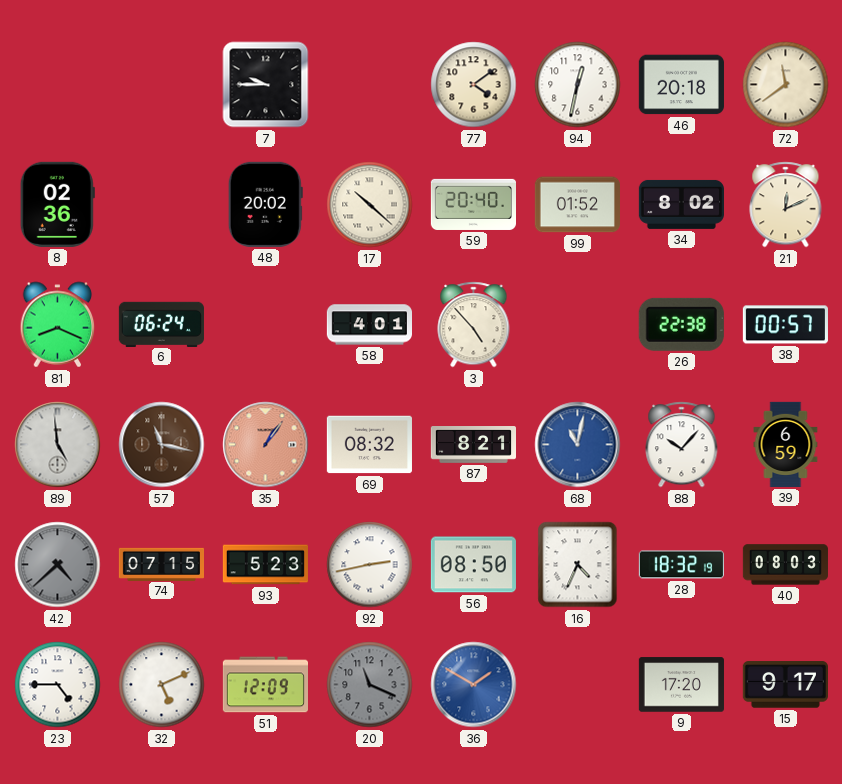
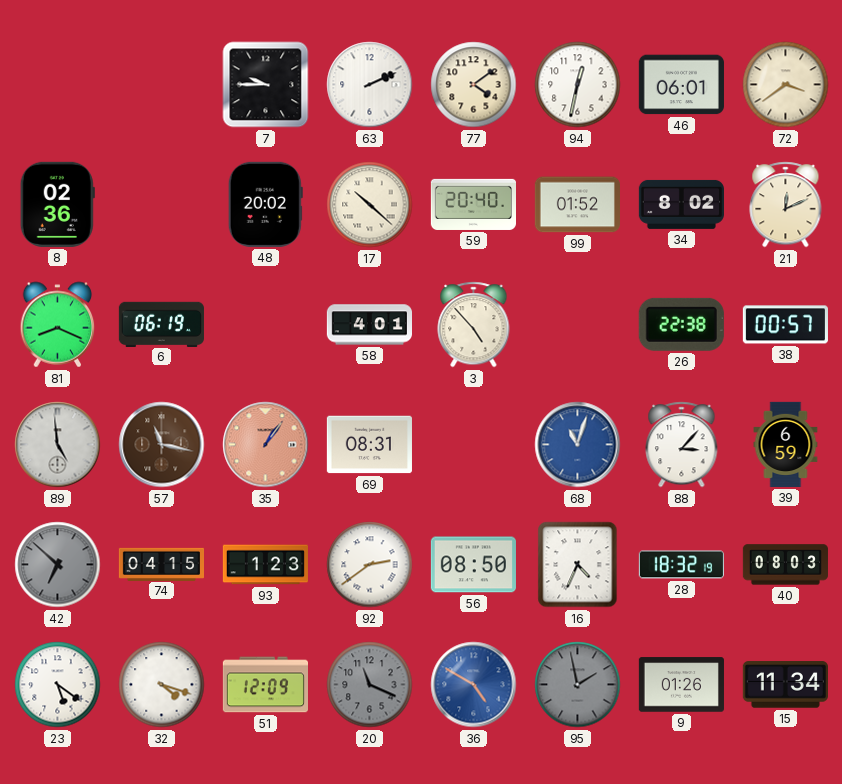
63: none -> 2:11
46: 20:18 -> 06:01
72: 11:39 -> 3:39
6: 06:24 -> 06:19
69: 08:32 -> 08:31
87: 8:21 -> none
68: 11:02 -> 11:03
88: 10:07 -> 3:07
42: 4:38 -> 6:52
74: 07:15 -> 04:15
93: 5:23 -> 1:23
92: 2:43 -> 2:39
23: 4:45 -> 5:21
32: 5:11 -> 4:18
36: 1:50 -> 4:50
95: none -> 1:58
9: 17:20 -> 01:26
15: 9:17 -> 11:34
